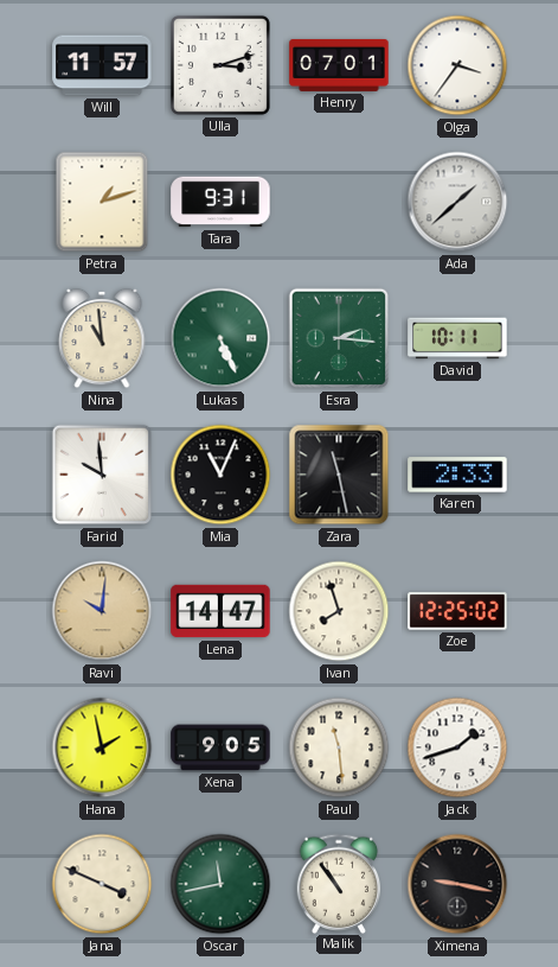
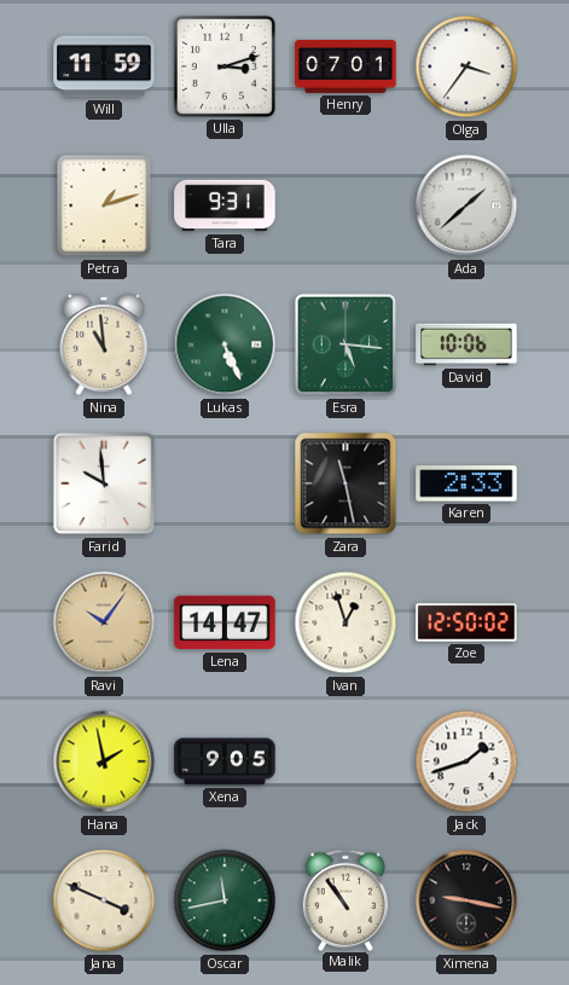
Will: 11:57 -> 11:59
Esra: 2:16 -> 5:16
David: 10:11 -> 10:06
Mia: 11:04 -> none
Ravi: 10:01 -> 10:06
Ivan: 7:57 -> 12:57
Zoe: 12:25 -> 12:50
Paul: 11:29 -> none
